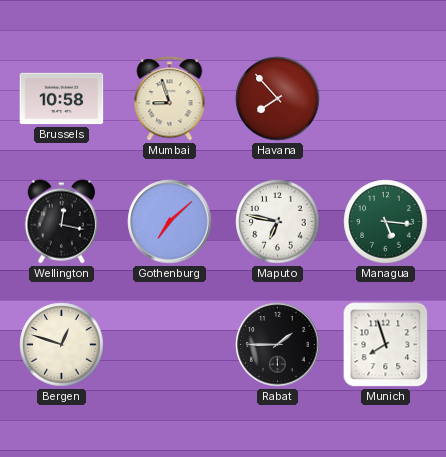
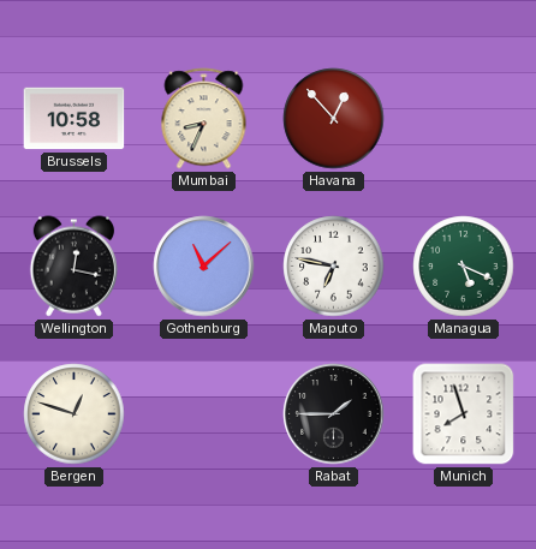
Mumbai: 8:57 -> 8:34
Havana: 7:53 -> 12:53
Gothenburg: 7:08 -> 11:08
Managua: 5:16 -> 5:19
